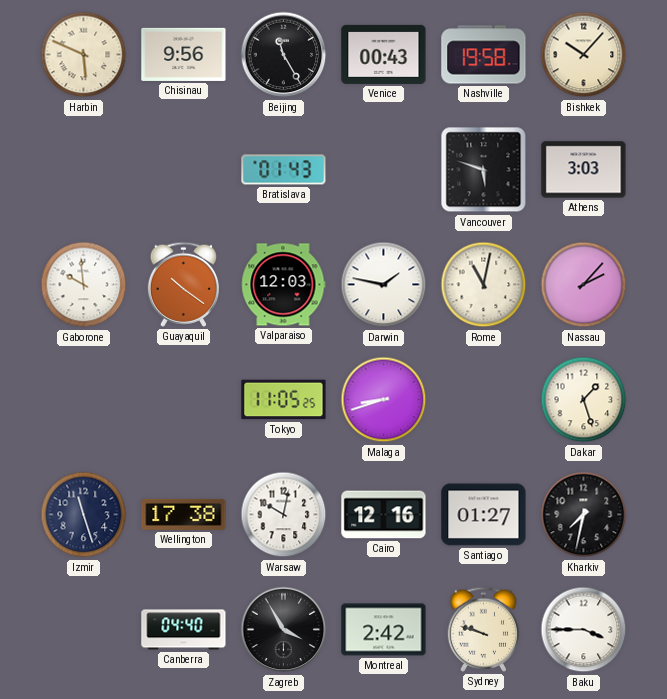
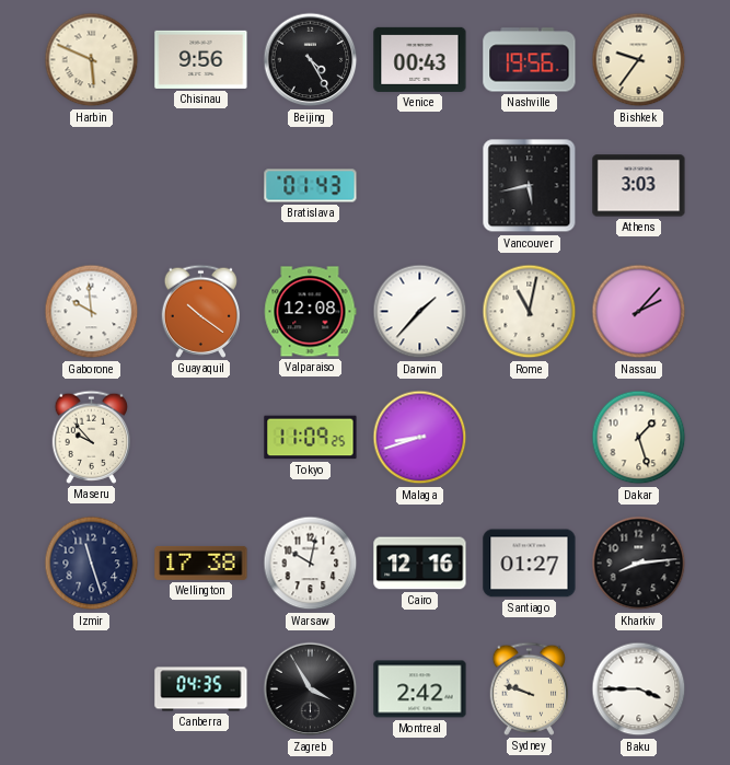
Beijing: 11:25 -> 4:25
Nashville: 19:58 -> 19:56
Bishkek: 10:07 -> 9:36
Vancouver: 5:48 -> 5:43
Valparaiso: 12:03 -> 12:08
Darwin: 1:47 -> 1:37
Maseru: none -> 9:53
Tokyo: 11:05 -> 11:09
Kharkiv: 7:32 -> 8:14
Canberra: 04:40 -> 04:35
